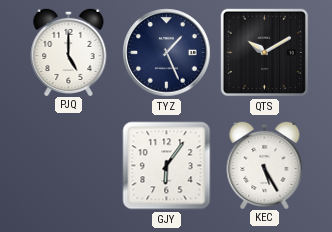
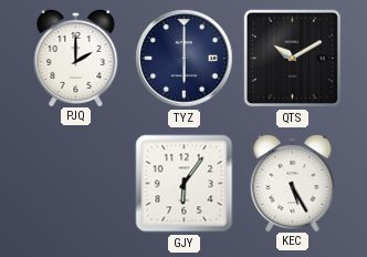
PJQ: 5:00 -> 2:00
TYZ: 1:26 -> 6:00
